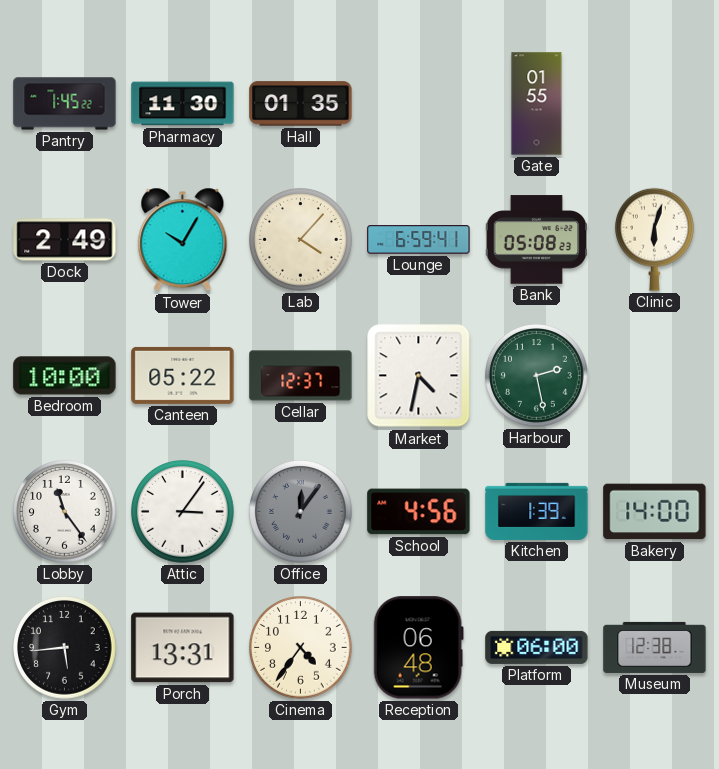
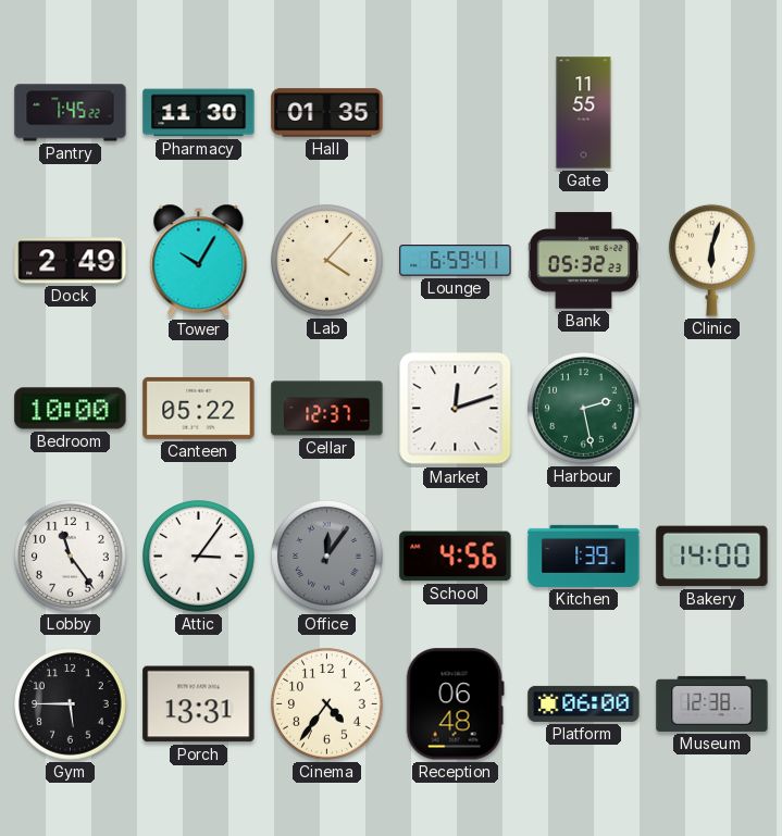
Gate: 01:55 -> 11:55
Bank: 05:08 -> 05:32
Market: 4:32 -> 12:12
Gym: 5:44 -> 5:45
